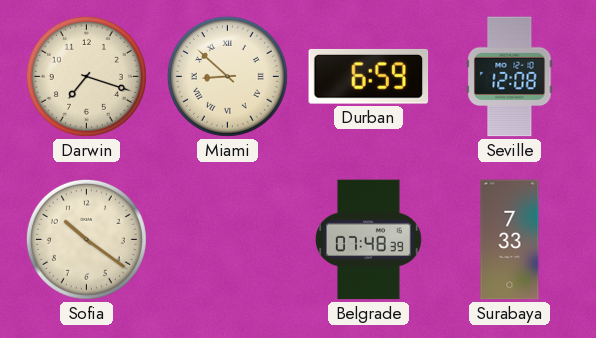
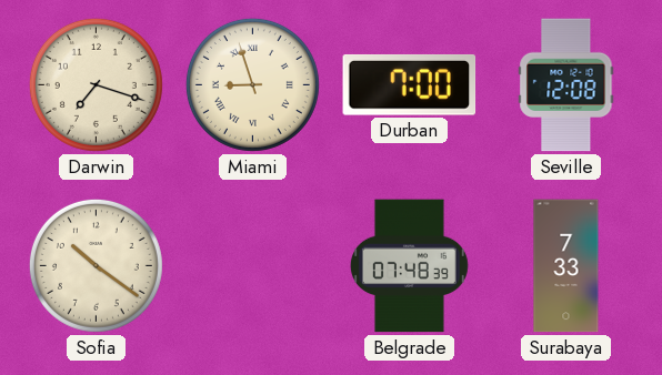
Miami: 8:52 -> 8:57
Durban: 6:59 -> 7:00
